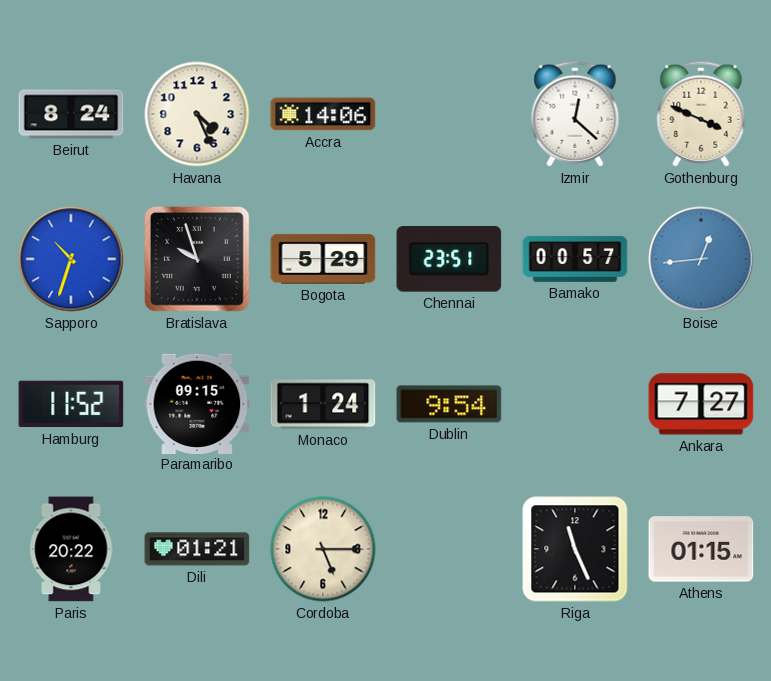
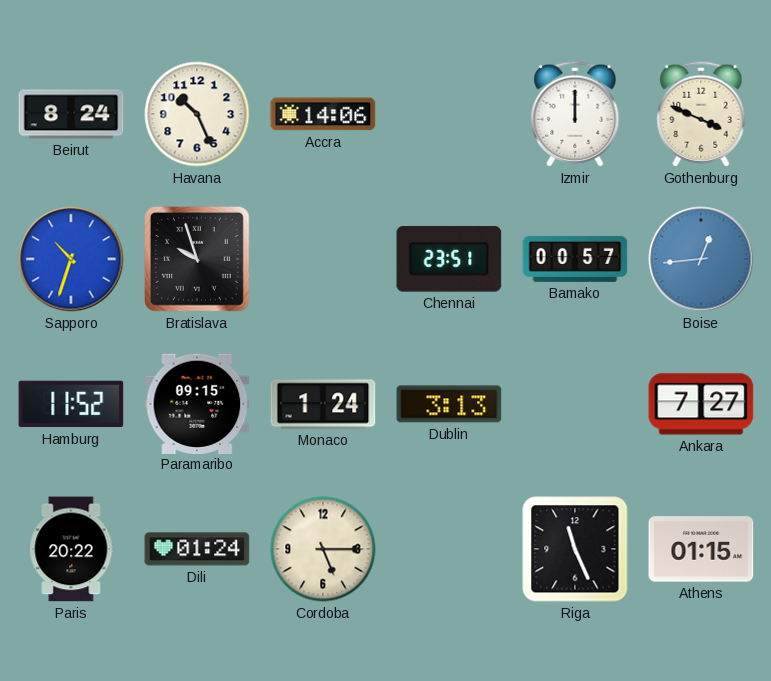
Havana: 4:26 -> 10:26
Izmir: 12:22 -> 12:00
Bogota: 5:29 -> none
Dublin: 9:54 -> 3:13
Dili: 01:21 -> 01:24
